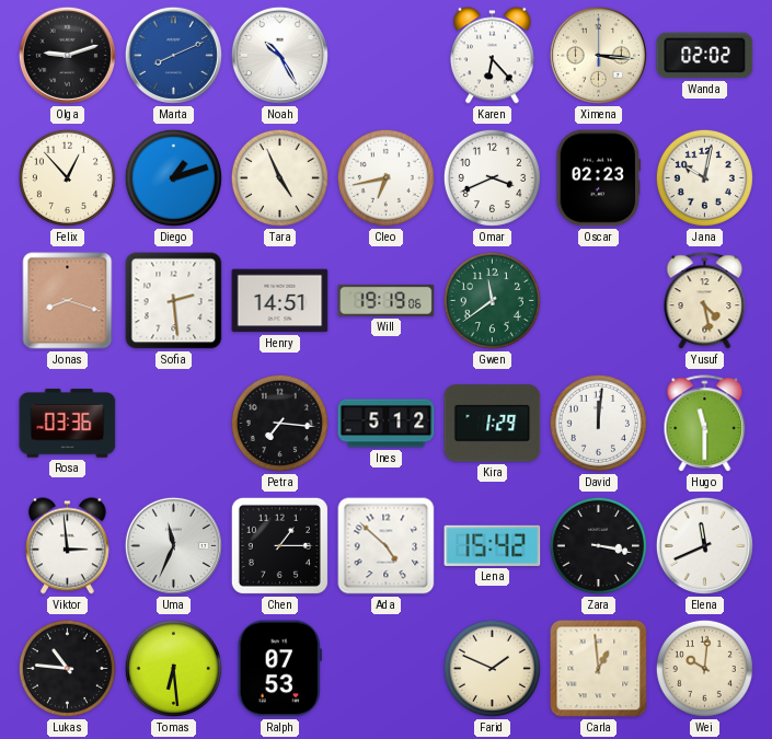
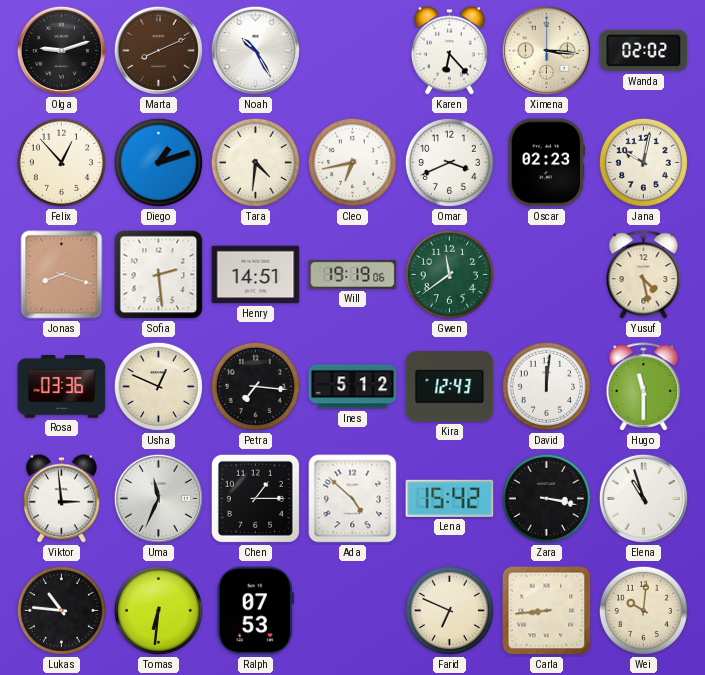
Marta dial: blue -> brown
Tara: 4:56 -> 4:31
Usha: none -> 12:49
Kira: 1:29 -> 12:43
Elena: 11:41 -> 10:57
Tomas: 6:29 -> 6:31
Farid: 1:49 -> 6:49
Carla: 12:59 -> 8:44
